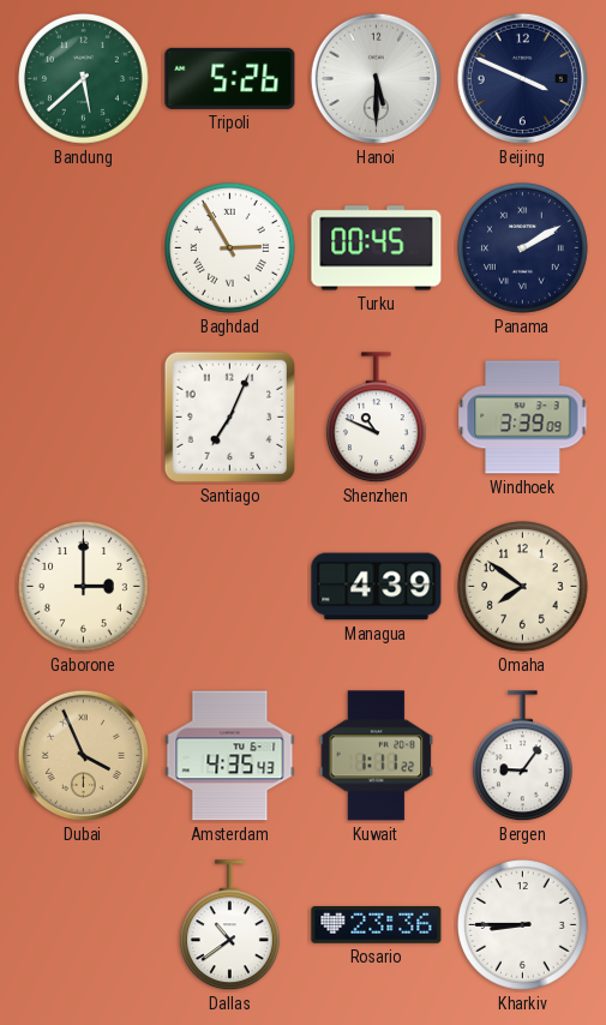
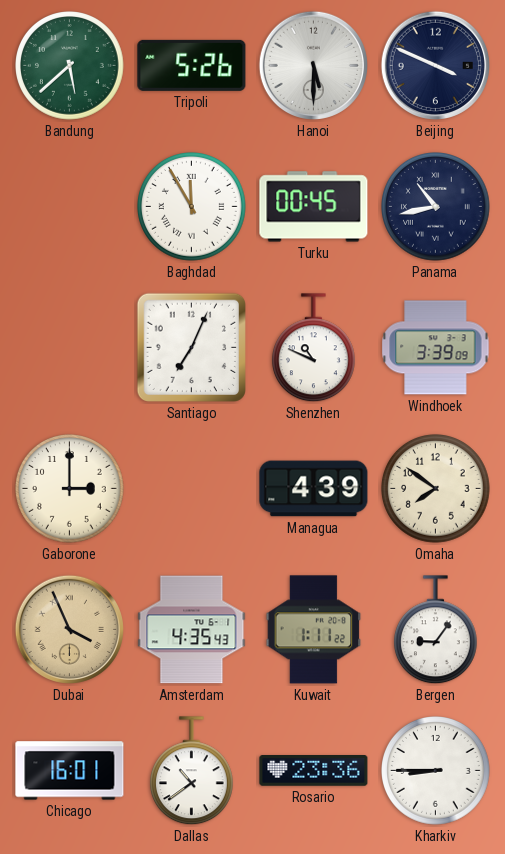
Baghdad: 2:55 -> 11:55
Panama: 2:10 -> 10:43
Chicago: none -> 16:01
